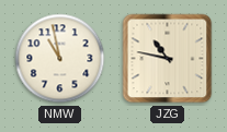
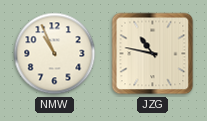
NMW: 10:58 -> 10:56
